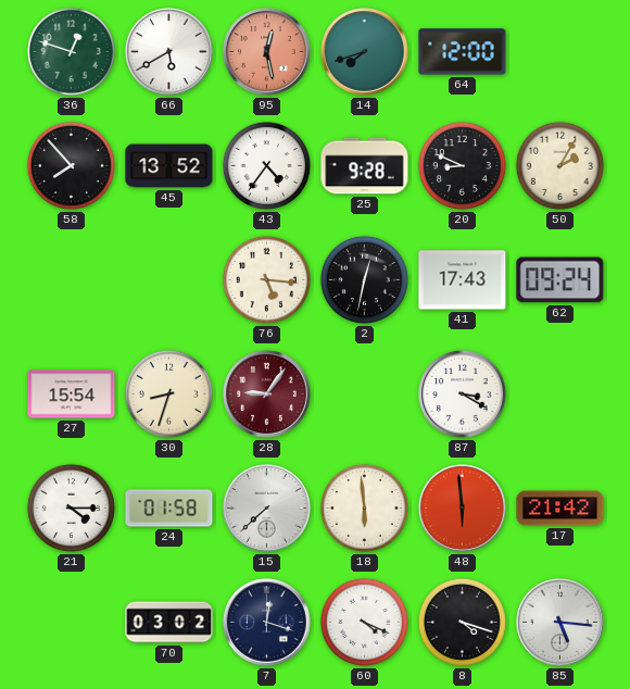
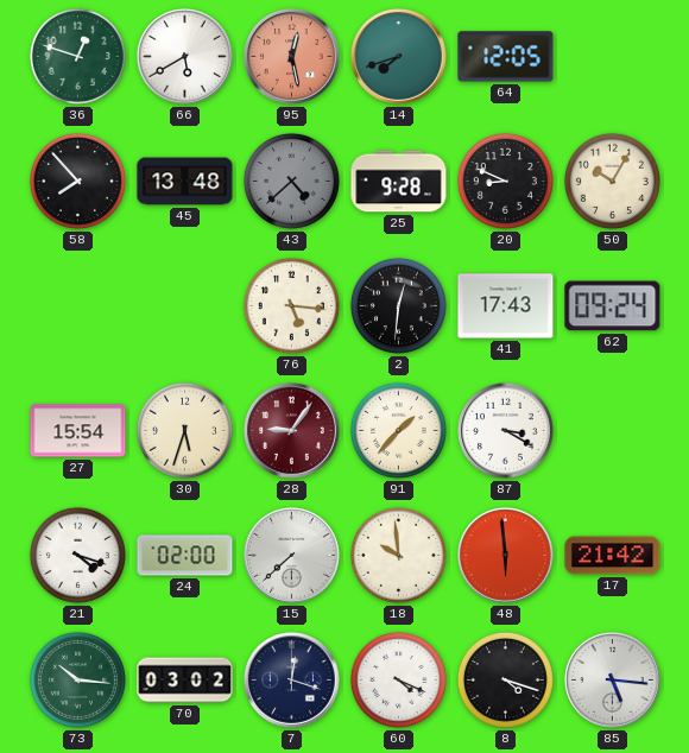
64: 12:00 -> 12:05
45: 13:52 -> 13:48
43: 4:36 -> 4:38
43 dial: white -> grey
50: 2:05 -> 10:05
2: 12:32 -> 12:31
30: 8:33 -> 5:33
91: none -> 1:37
21: 4:15 -> 4:18
24: 01:58 -> 02:00
18: 5:59 -> 9:59
73: none -> 10:16
